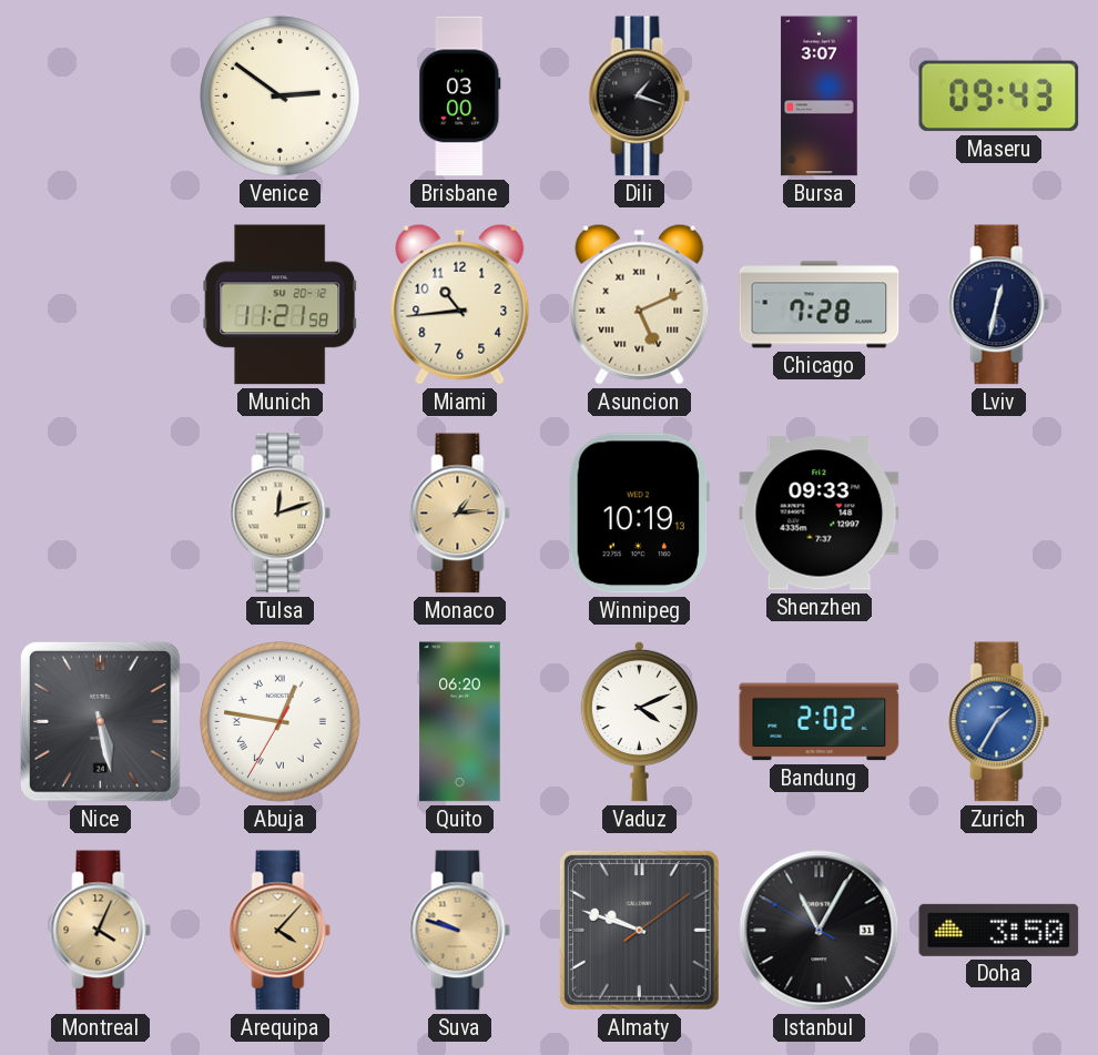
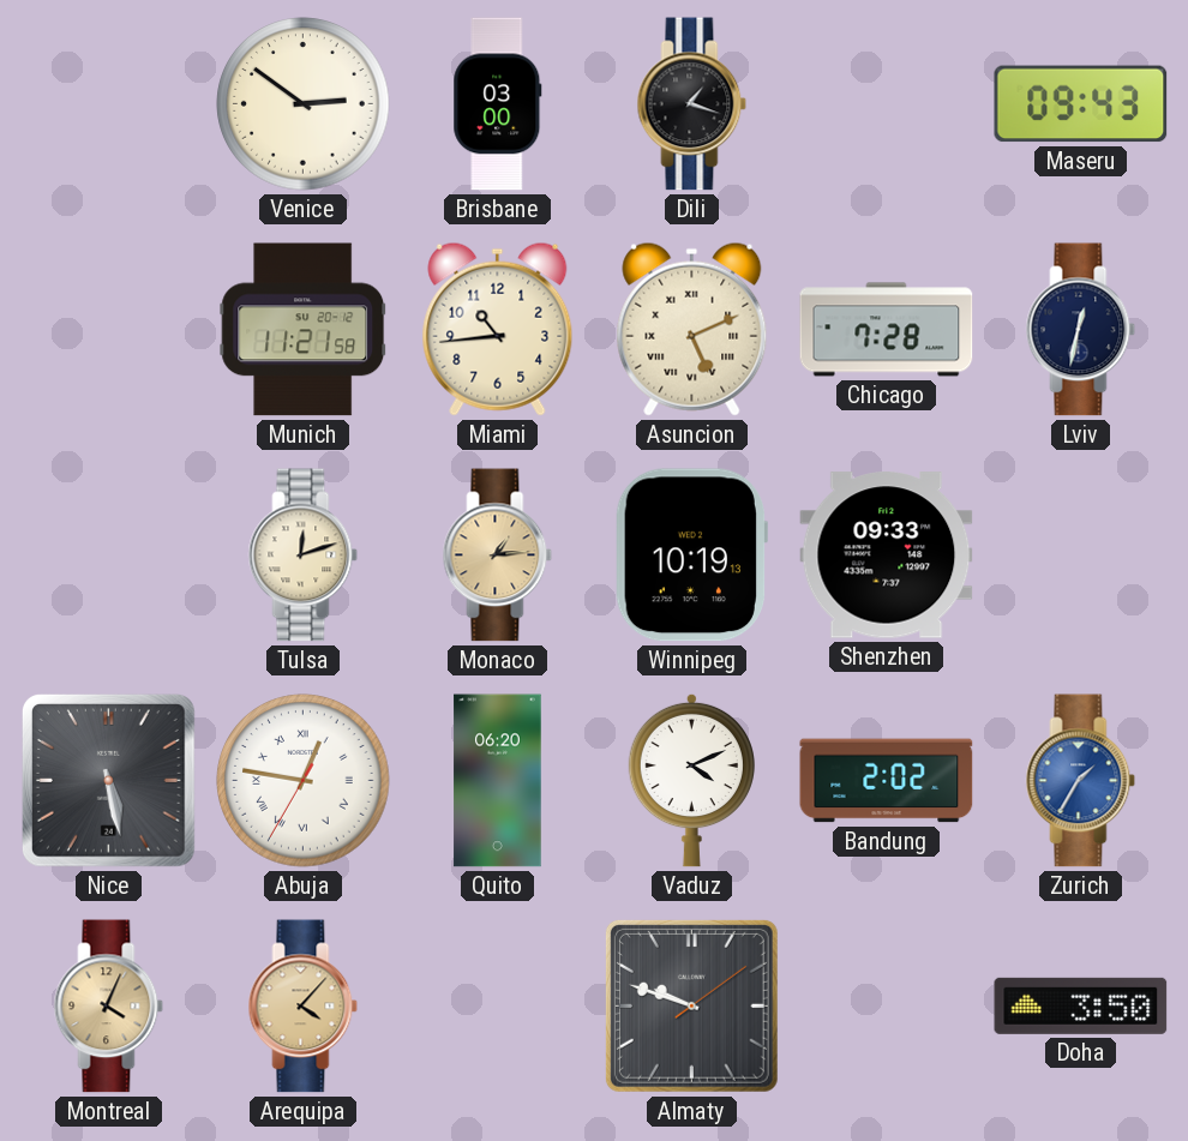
Bursa: 3:07 -> none
Suva: 9:48 -> none
Istanbul: 11:04 -> none
